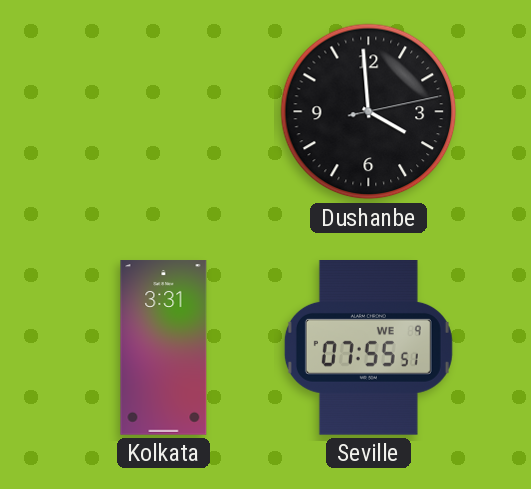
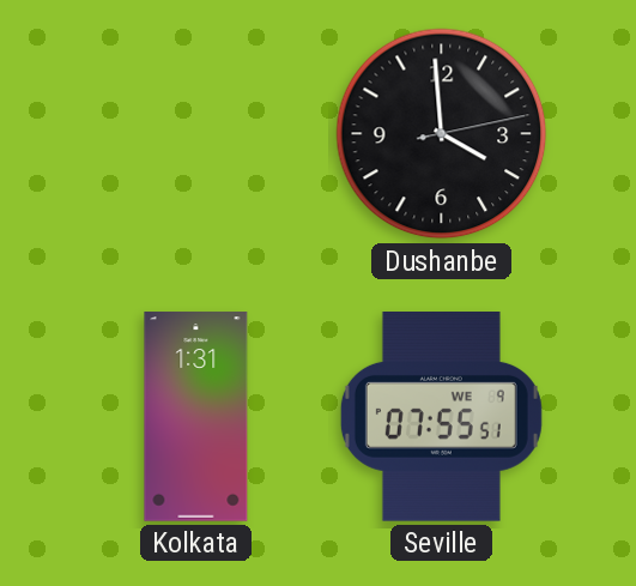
Kolkata: 3:31 -> 1:31
